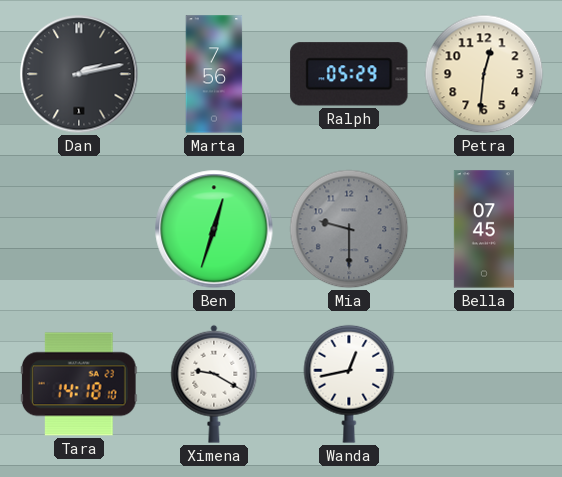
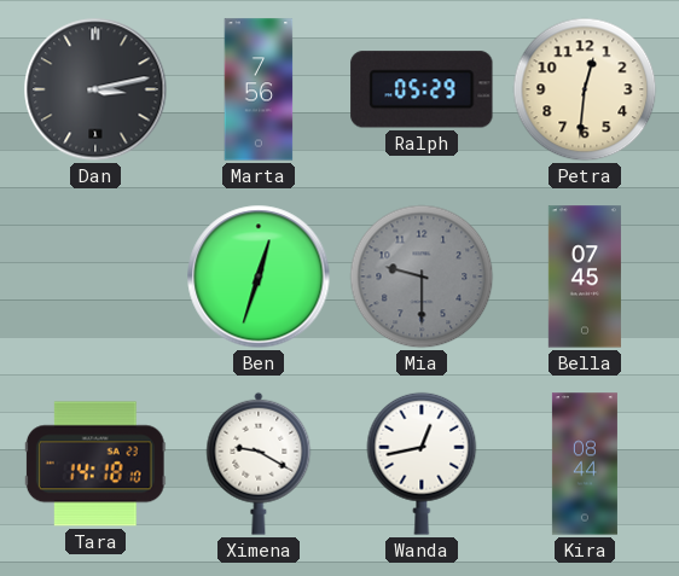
Dan: 2:13 -> 3:13
Kira: none -> 08:44
